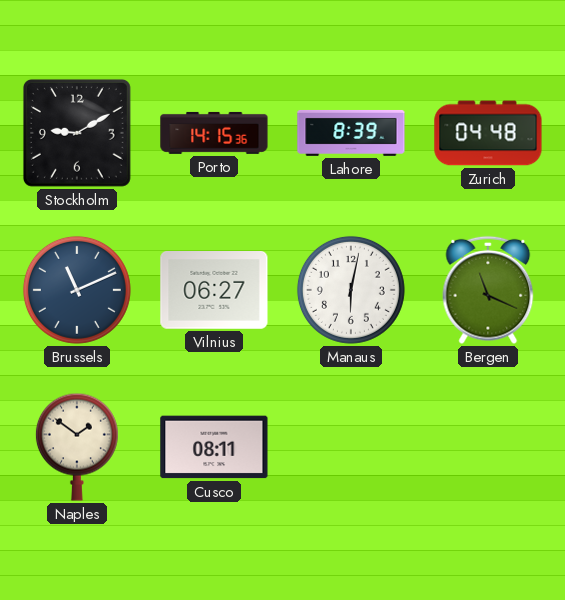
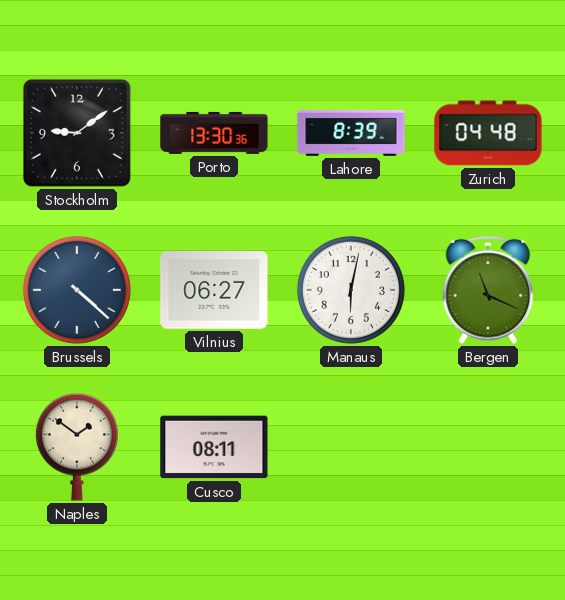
Stockholm: 9:10 -> 9:09
Porto: 14:15 -> 13:30
Brussels: 11:11 -> 4:22
